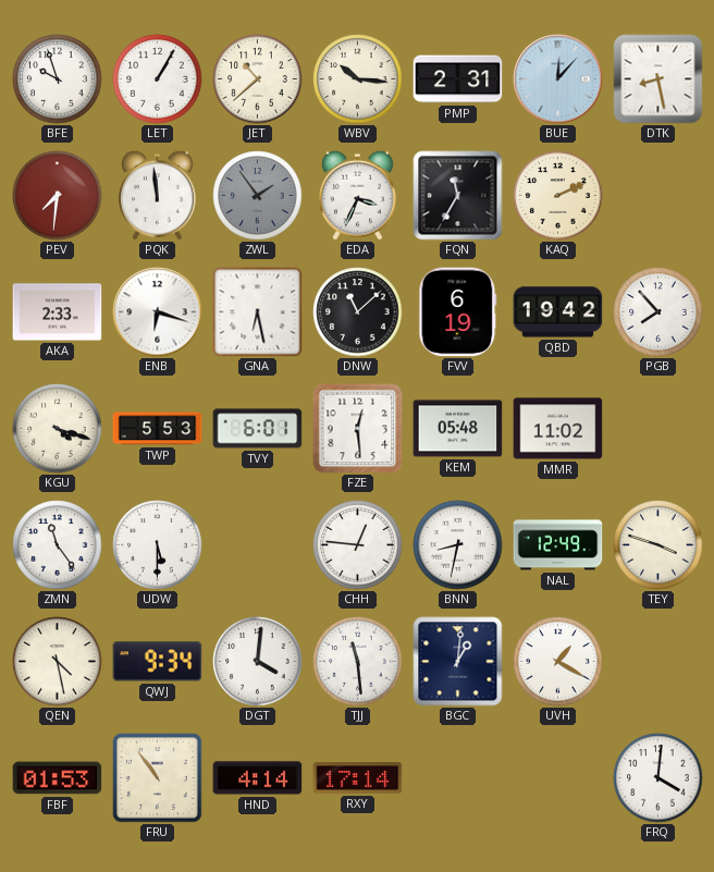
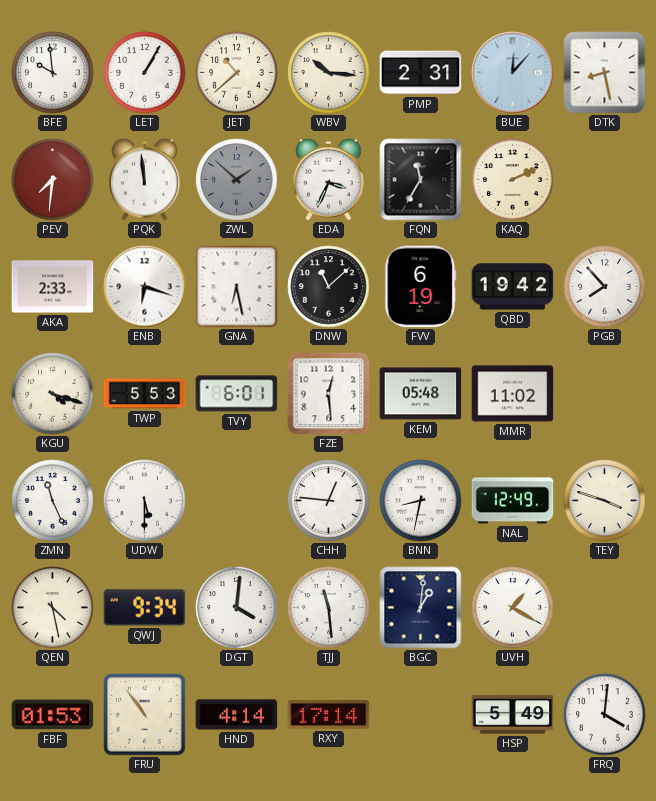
BFE: 9:57 -> 9:59
ZWL: 1:54 -> 1:52
ZMN: 11:24 -> 11:26
HSP: none -> 5:49
